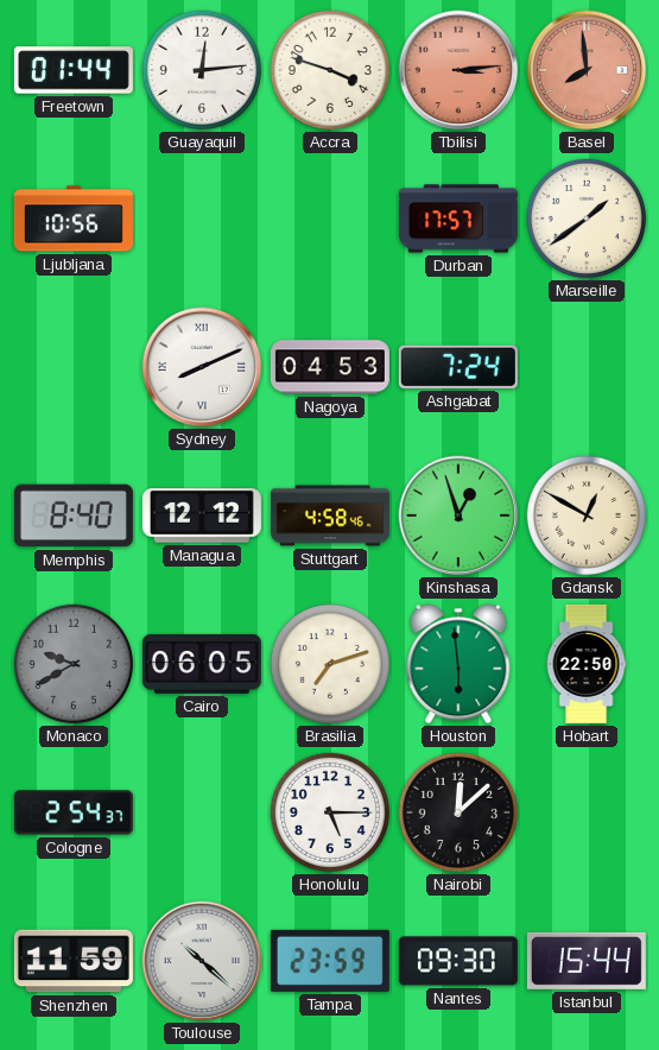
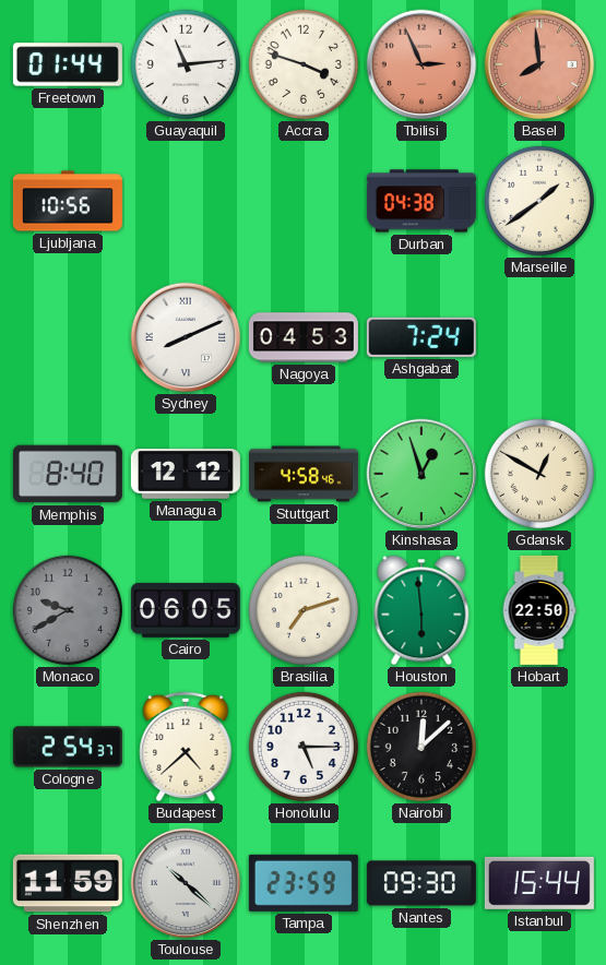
Guayaquil: 12:14 -> 11:14
Tbilisi: 3:14 -> 2:56
Durban: 17:57 -> 04:38
Budapest: none -> 4:38
